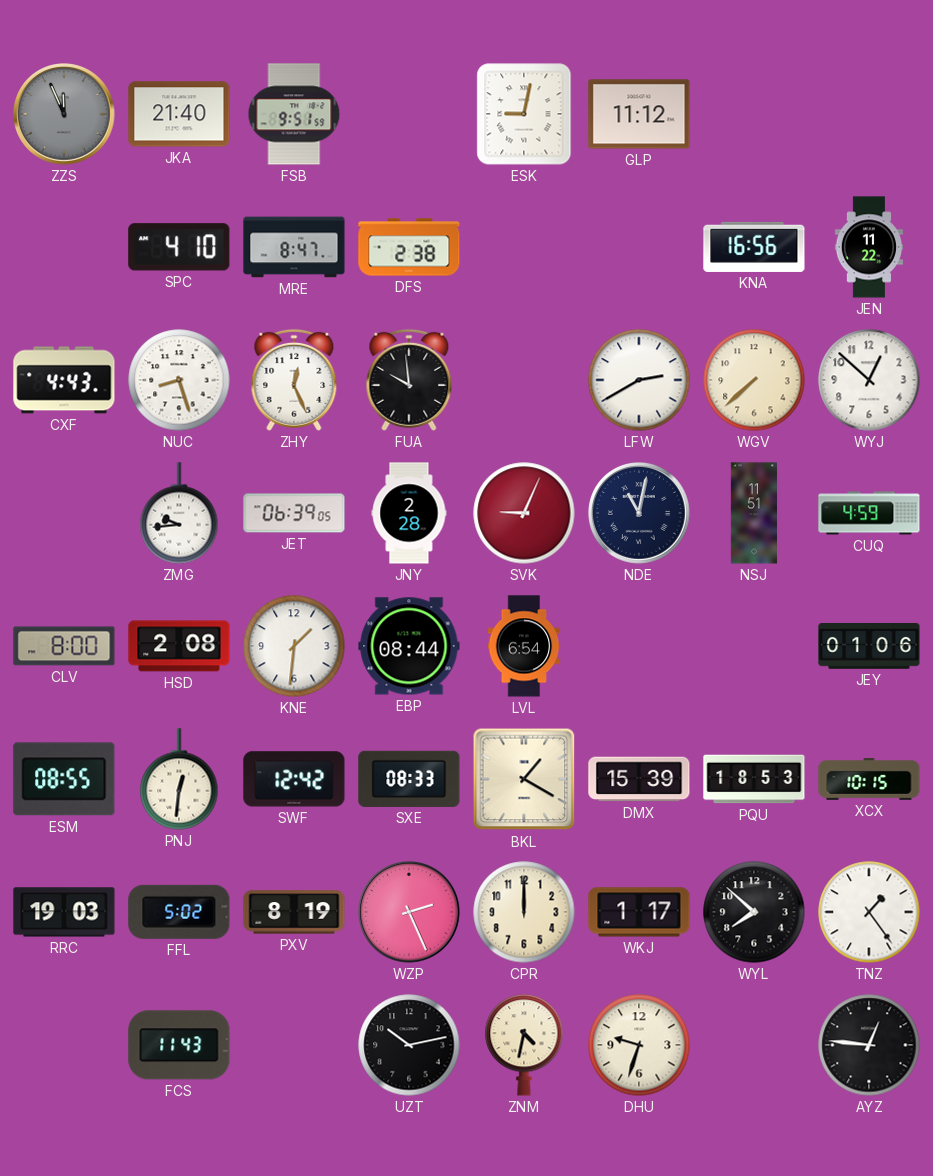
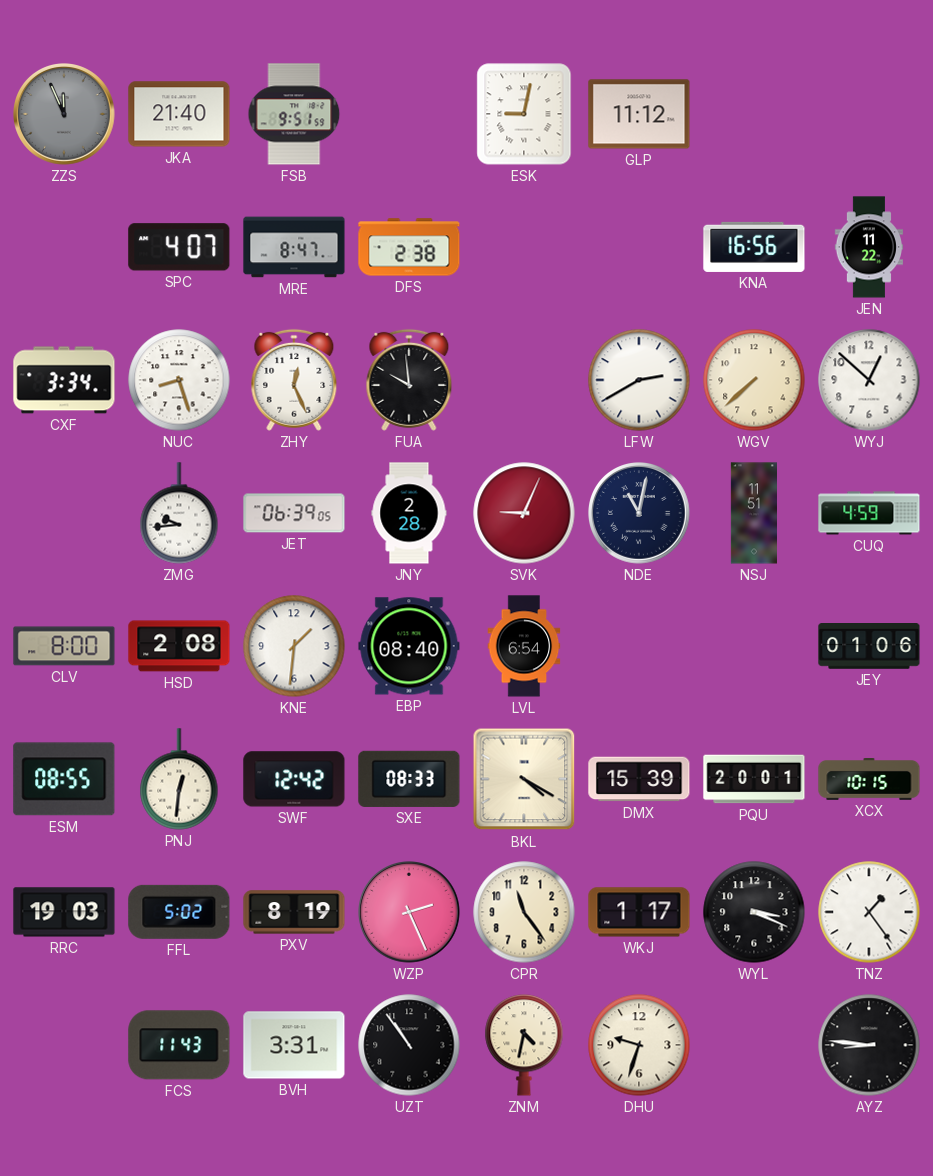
SPC: 4:10 -> 4:07
CXF: 4:43 -> 3:34
EBP: 08:44 -> 08:40
BKL: 1:20 -> 4:20
PQU: 18:53 -> 20:01
CPR: 12:00 -> 11:24
WYL: 7:52 -> 3:19
BVH: none -> 3:31
UZT: 10:13 -> 10:54
AYZ: 12:46 -> 8:46
